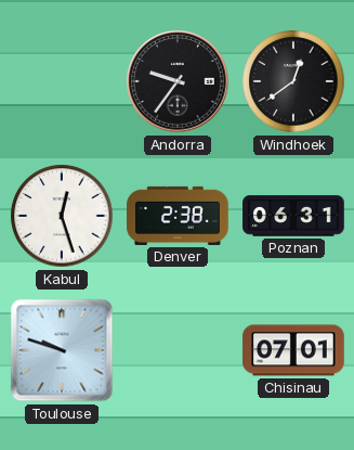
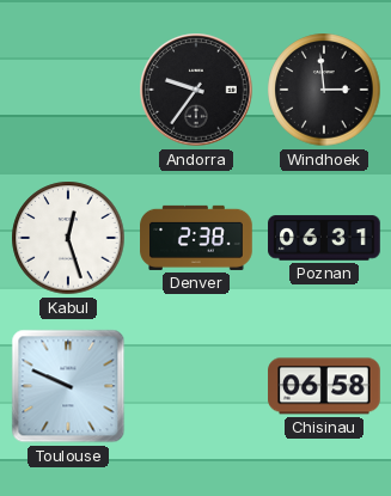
Windhoek: 12:39 -> 2:59
Toulouse: 9:48 -> 9:49
Chisinau: 07:01 -> 06:58
